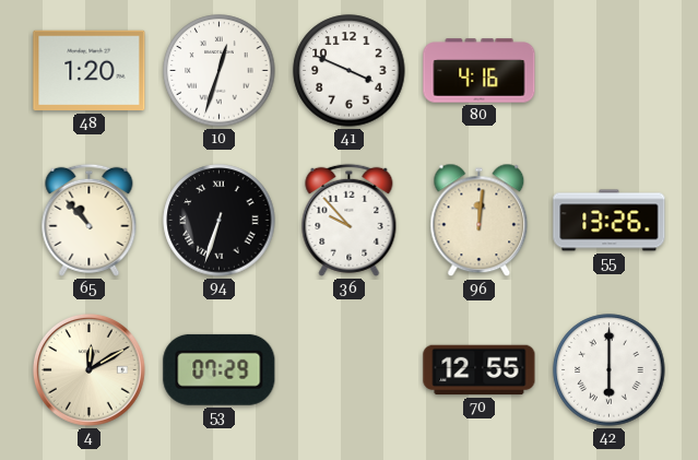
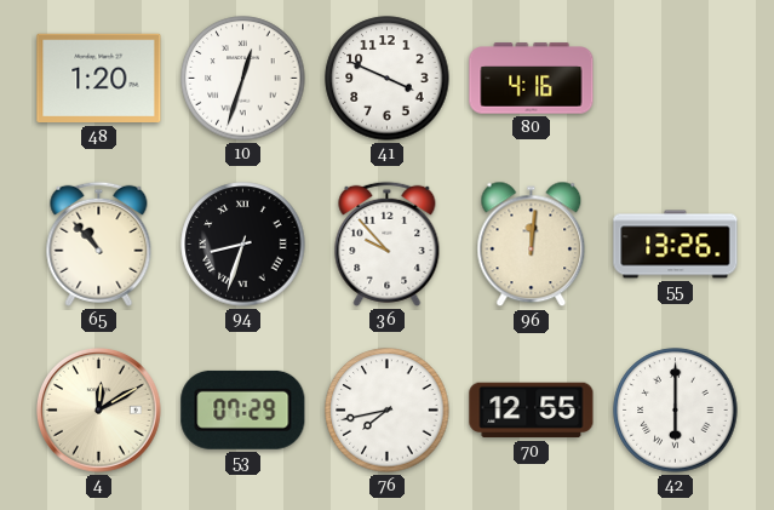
94: 6:33 -> 8:33
76: none -> 7:43
